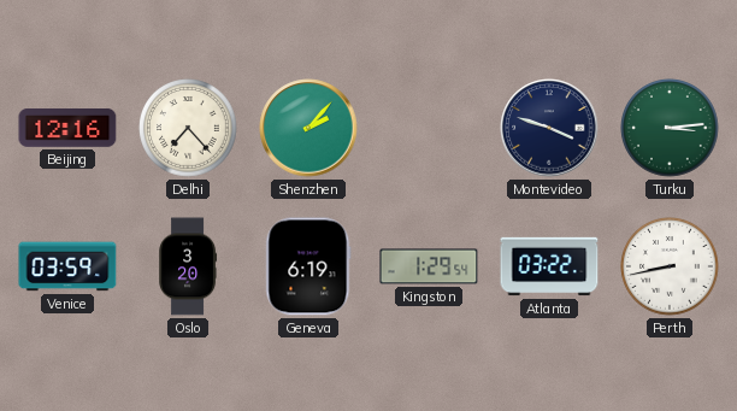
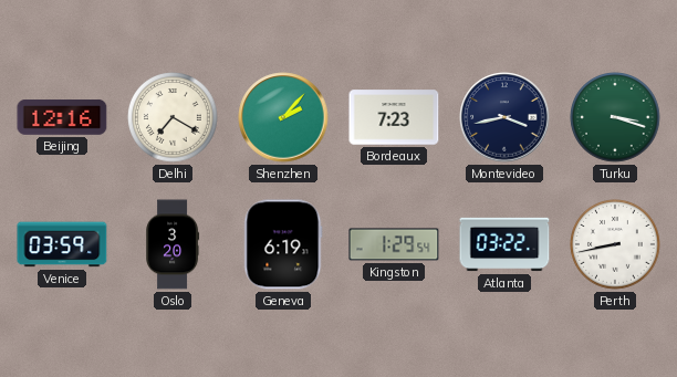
Delhi: 7:23 -> 7:20
Bordeaux: none -> 7:23
Montevideo: 3:48 -> 3:43
Turku: 3:14 -> 3:18
